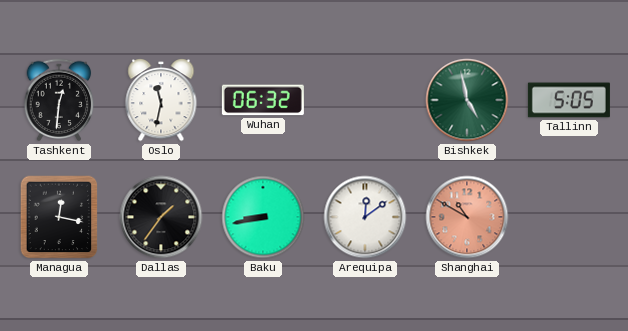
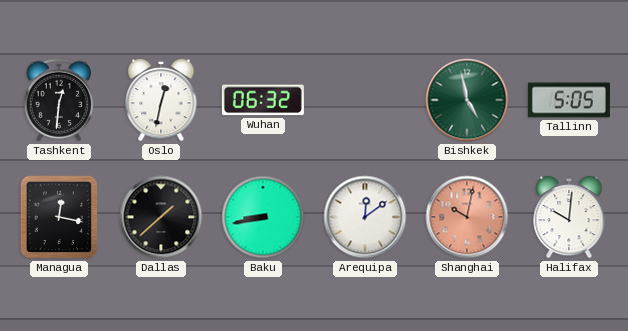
Oslo: 11:32 -> 12:32
Dallas: 1:36 -> 1:38
Shanghai: 10:50 -> 10:02
Halifax: none -> 10:01
